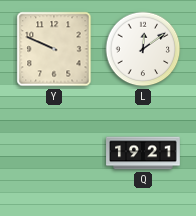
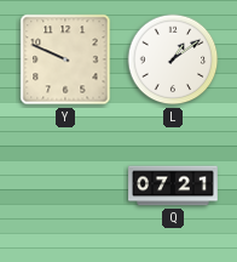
L: 12:09 -> 1:09
Q: 19:21 -> 07:21
